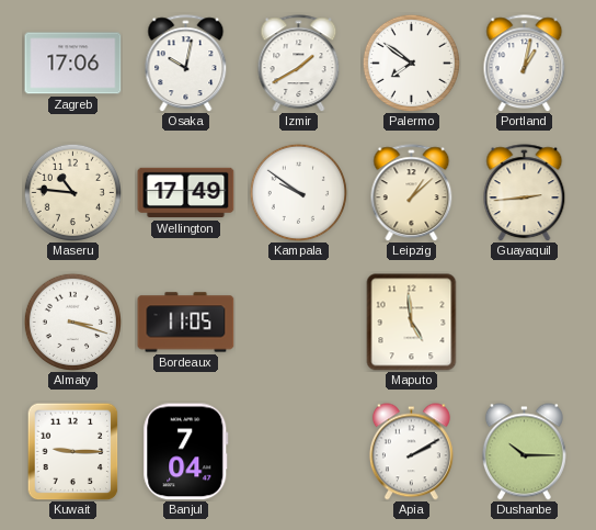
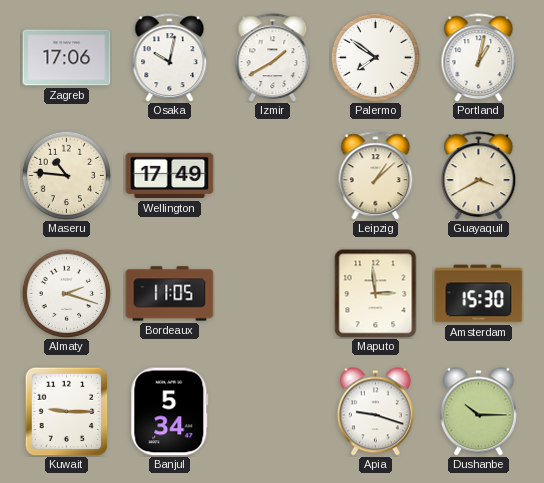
Kampala: 9:51 -> none
Guayaquil: 2:44 -> 3:40
Almaty: 3:18 -> 2:18
Maputo: 4:59 -> 2:59
Amsterdam: none -> 15:30
Banjul: 7:04 -> 5:34
Apia: 2:10 -> 9:18
